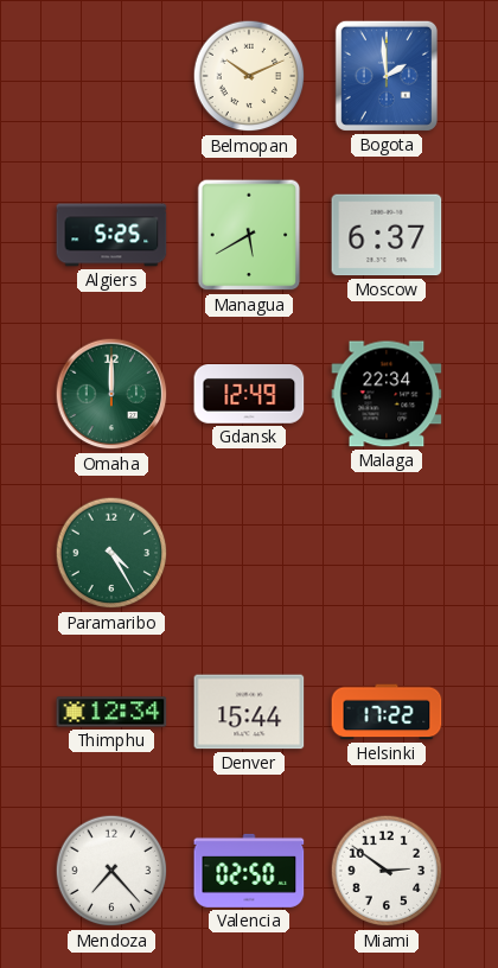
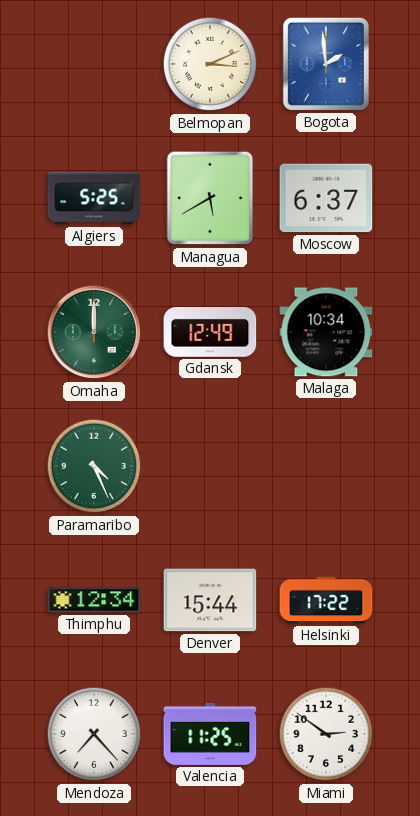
Belmopan: 10:11 -> 3:11
Malaga: 22:34 -> 10:34
Paramaribo: 4:25 -> 4:26
Valencia: 02:50 -> 11:25
